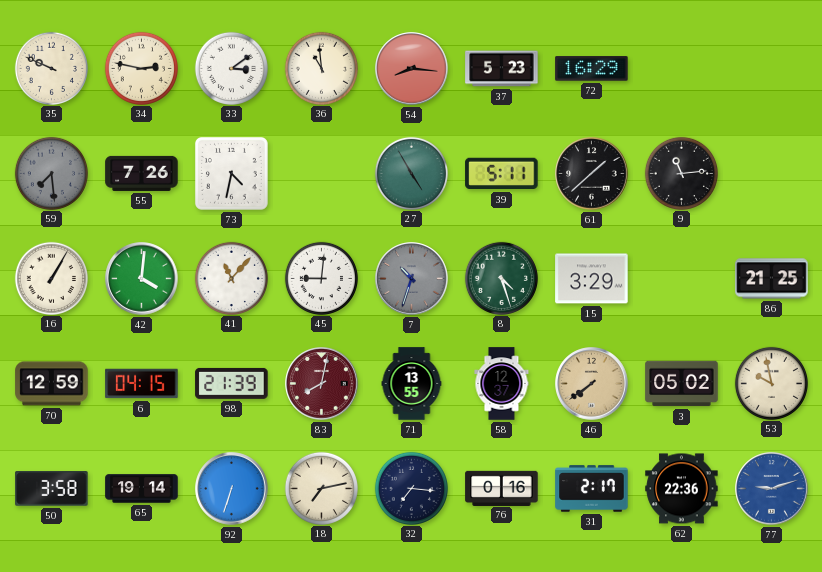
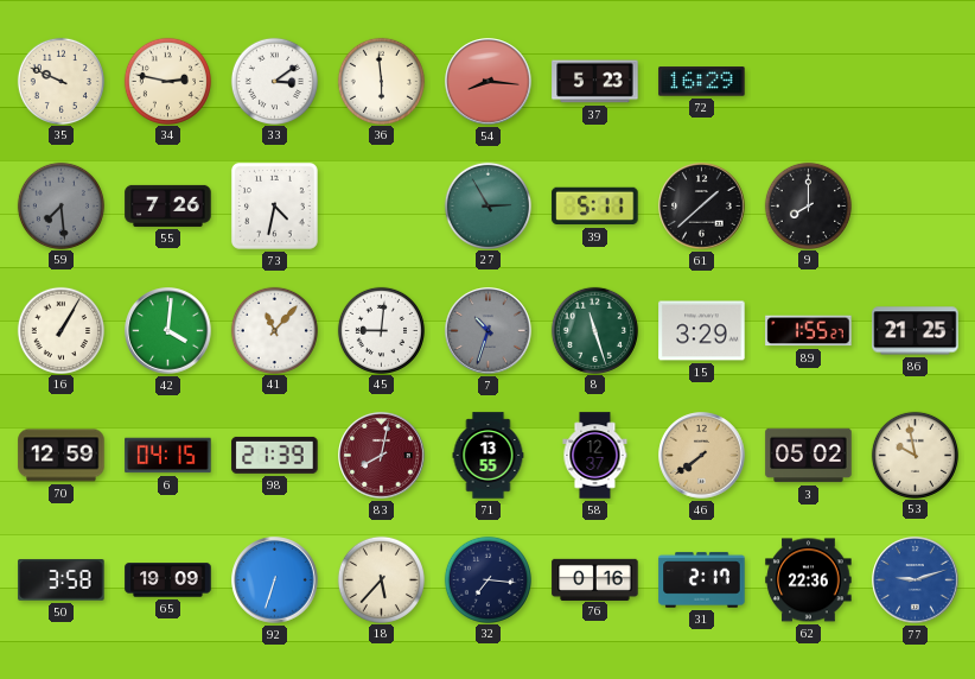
36: 10:59 -> 5:59
27: 4:55 -> 2:55
9: 11:14 -> 8:00
8: 4:27 -> 11:27
89: none -> 1:55
65: 19:14 -> 19:09
18: 7:13 -> 5:37
